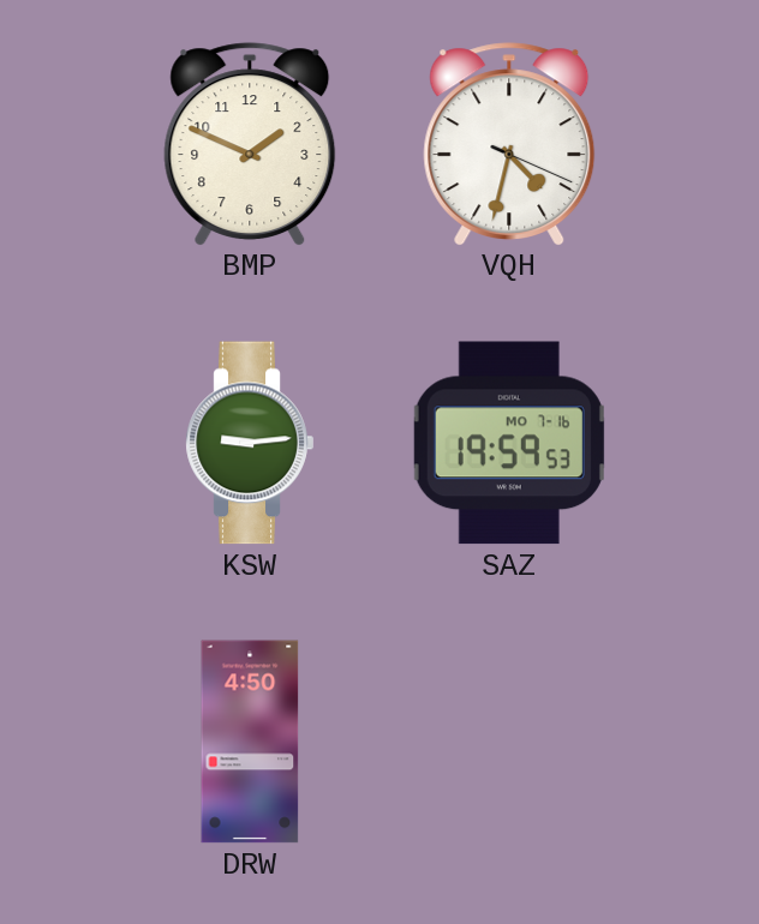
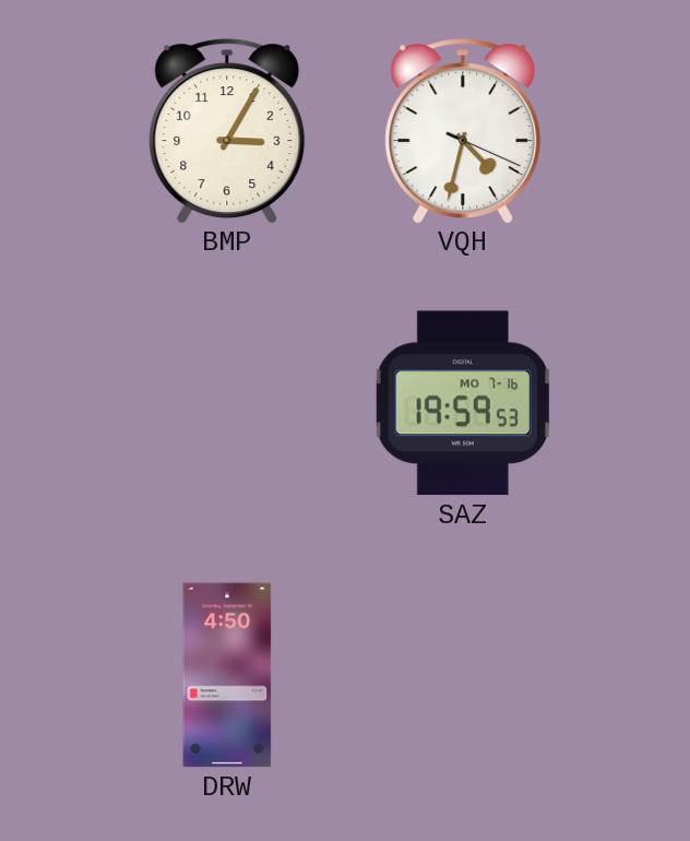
BMP: 1:49 -> 3:05
KSW: 9:14 -> none
